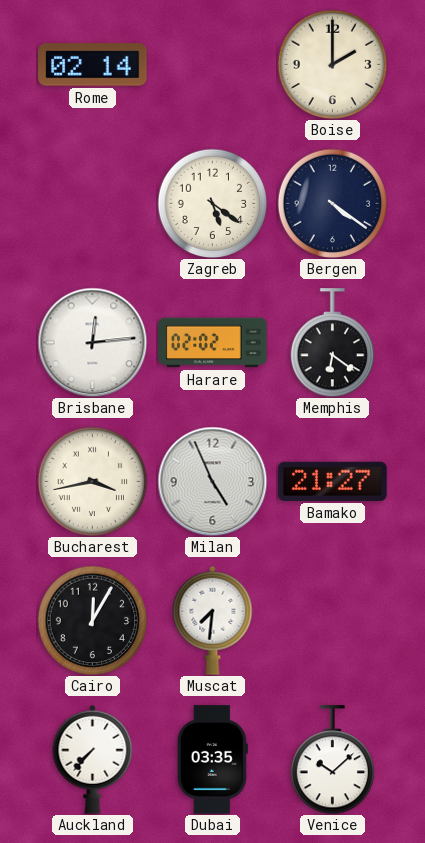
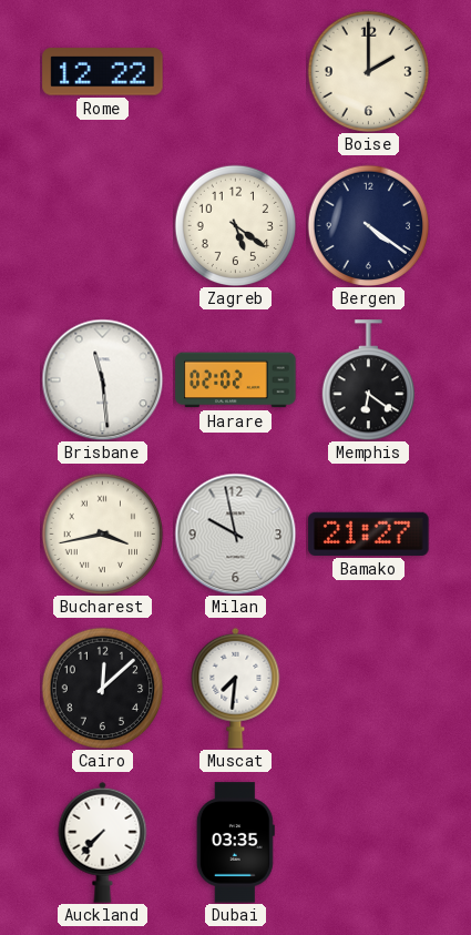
Rome: 02:14 -> 12:22
Brisbane: 12:14 -> 11:29
Milan: 4:56 -> 9:58
Cairo: 12:05 -> 12:08
Venice: 10:08 -> none
